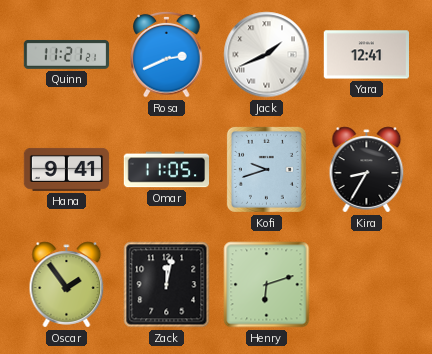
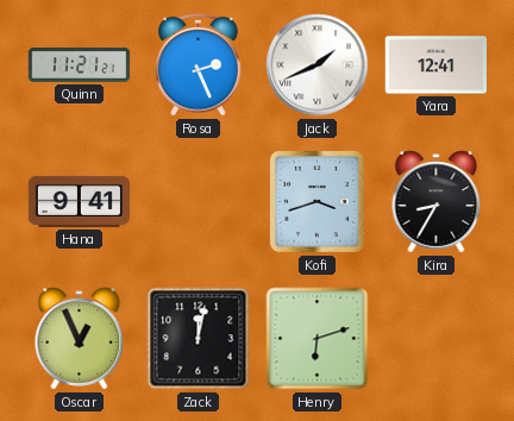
Rosa: 2:41 -> 2:26
Omar: 11:05 -> none
Kofi: 9:42 -> 3:42
Oscar: 1:54 -> 12:56
